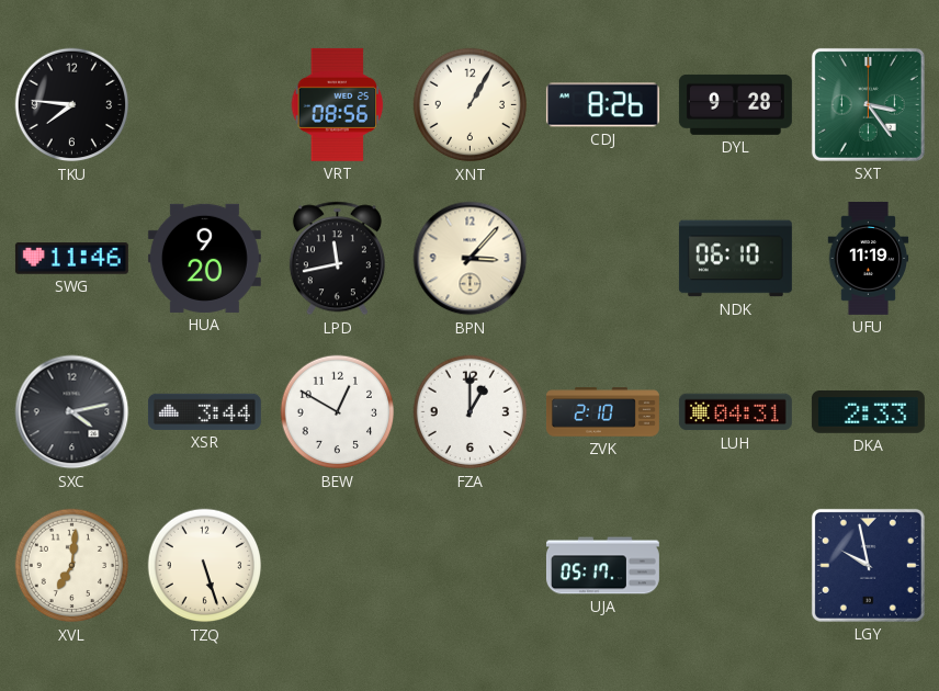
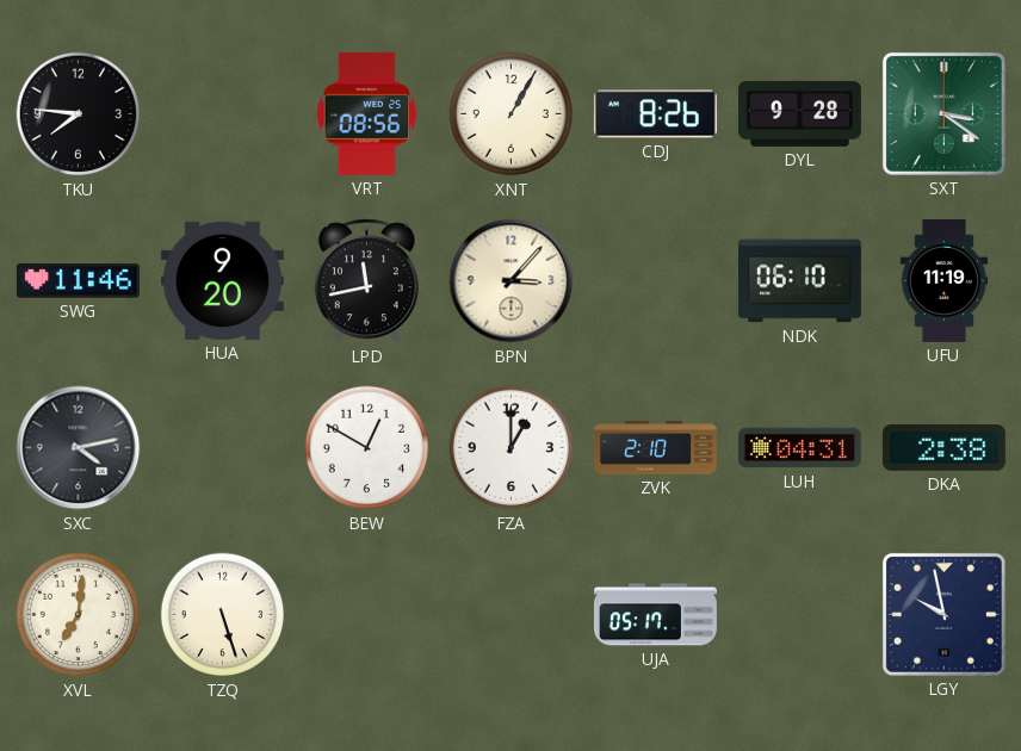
SXT: 3:24 -> 3:21
XSR: 3:44 -> none
DKA: 2:33 -> 2:38
